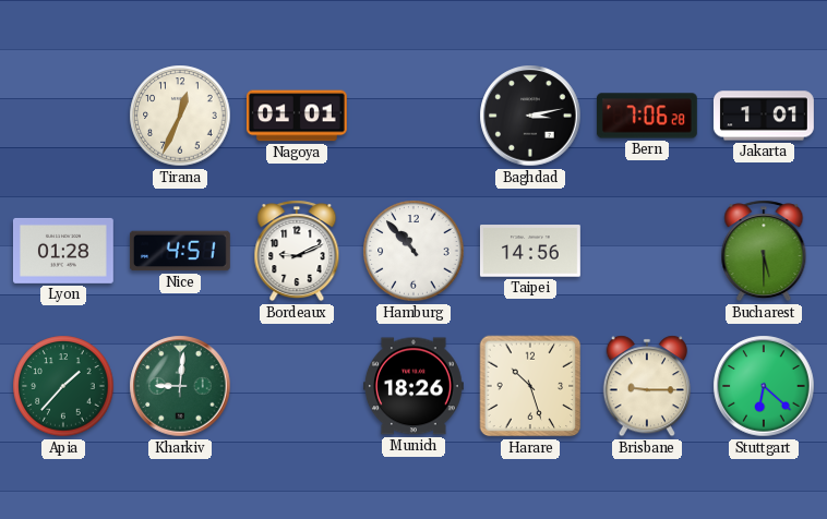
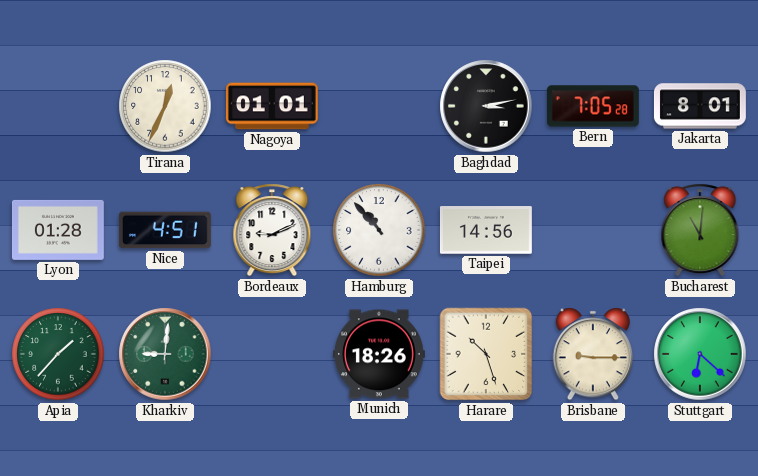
Bern: 7:06 -> 7:05
Jakarta: 1:01 -> 8:01
Bucharest: 5:30 -> 11:01
